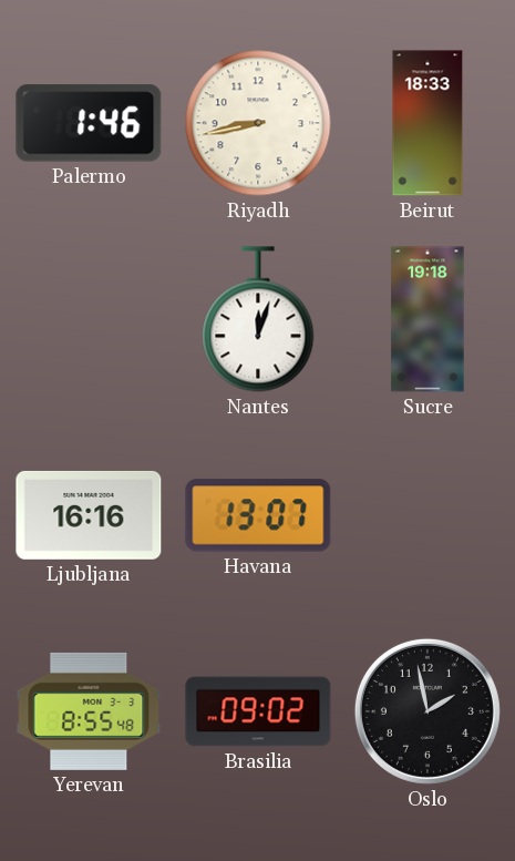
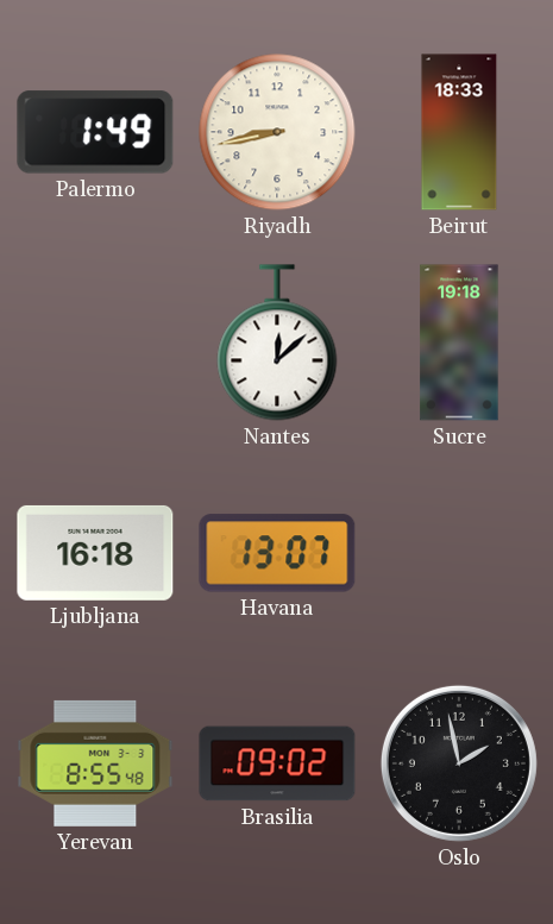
Palermo: 1:46 -> 1:49
Nantes: 12:03 -> 12:08
Ljubljana: 16:16 -> 16:18
